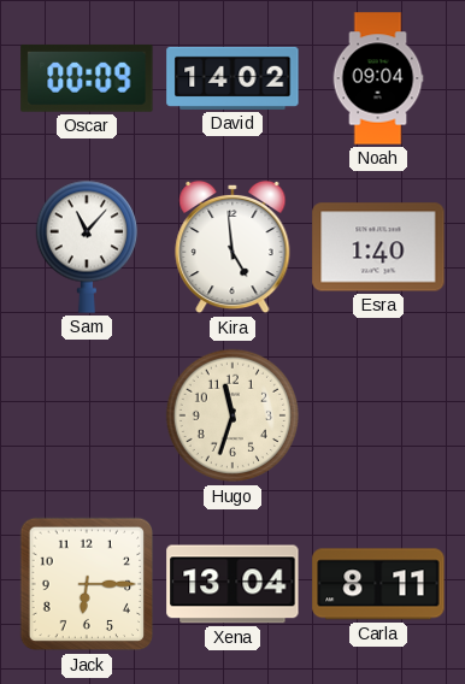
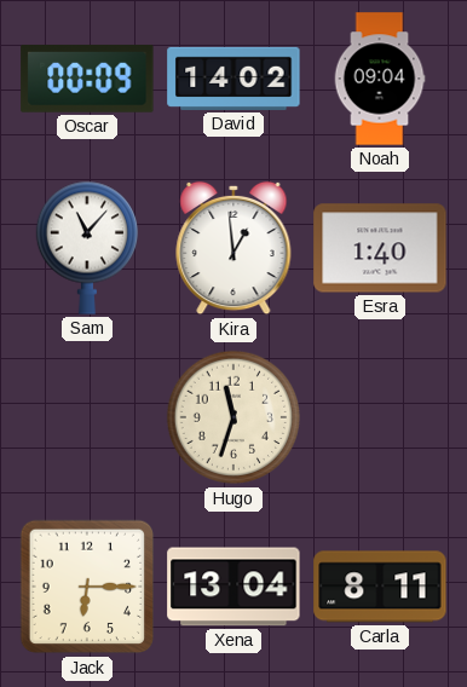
Kira: 4:59 -> 12:59
